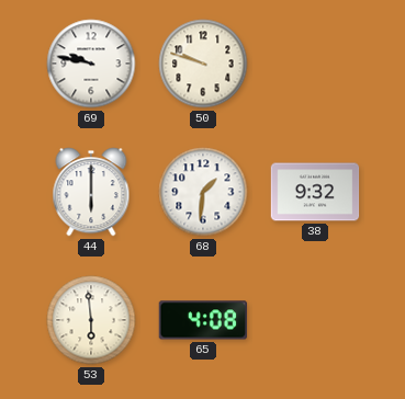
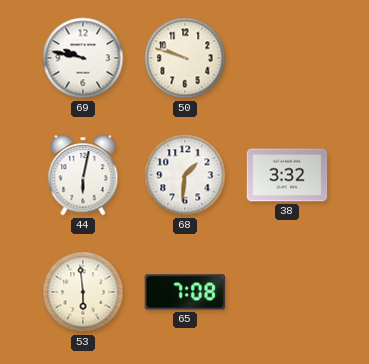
44: 6:00 -> 6:02
38: 9:32 -> 3:32
65: 4:08 -> 7:08
